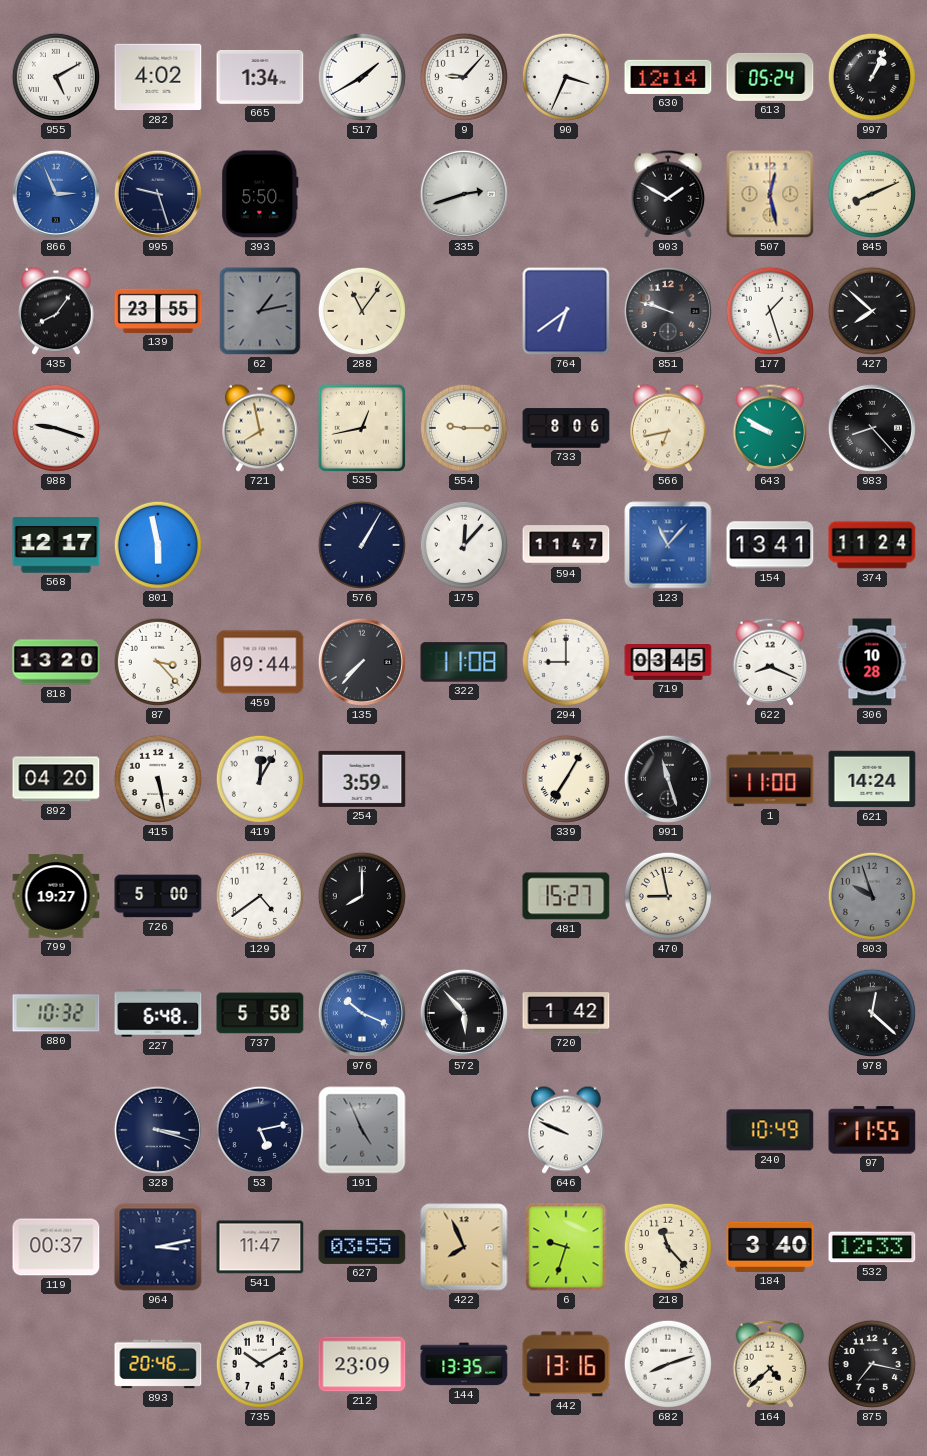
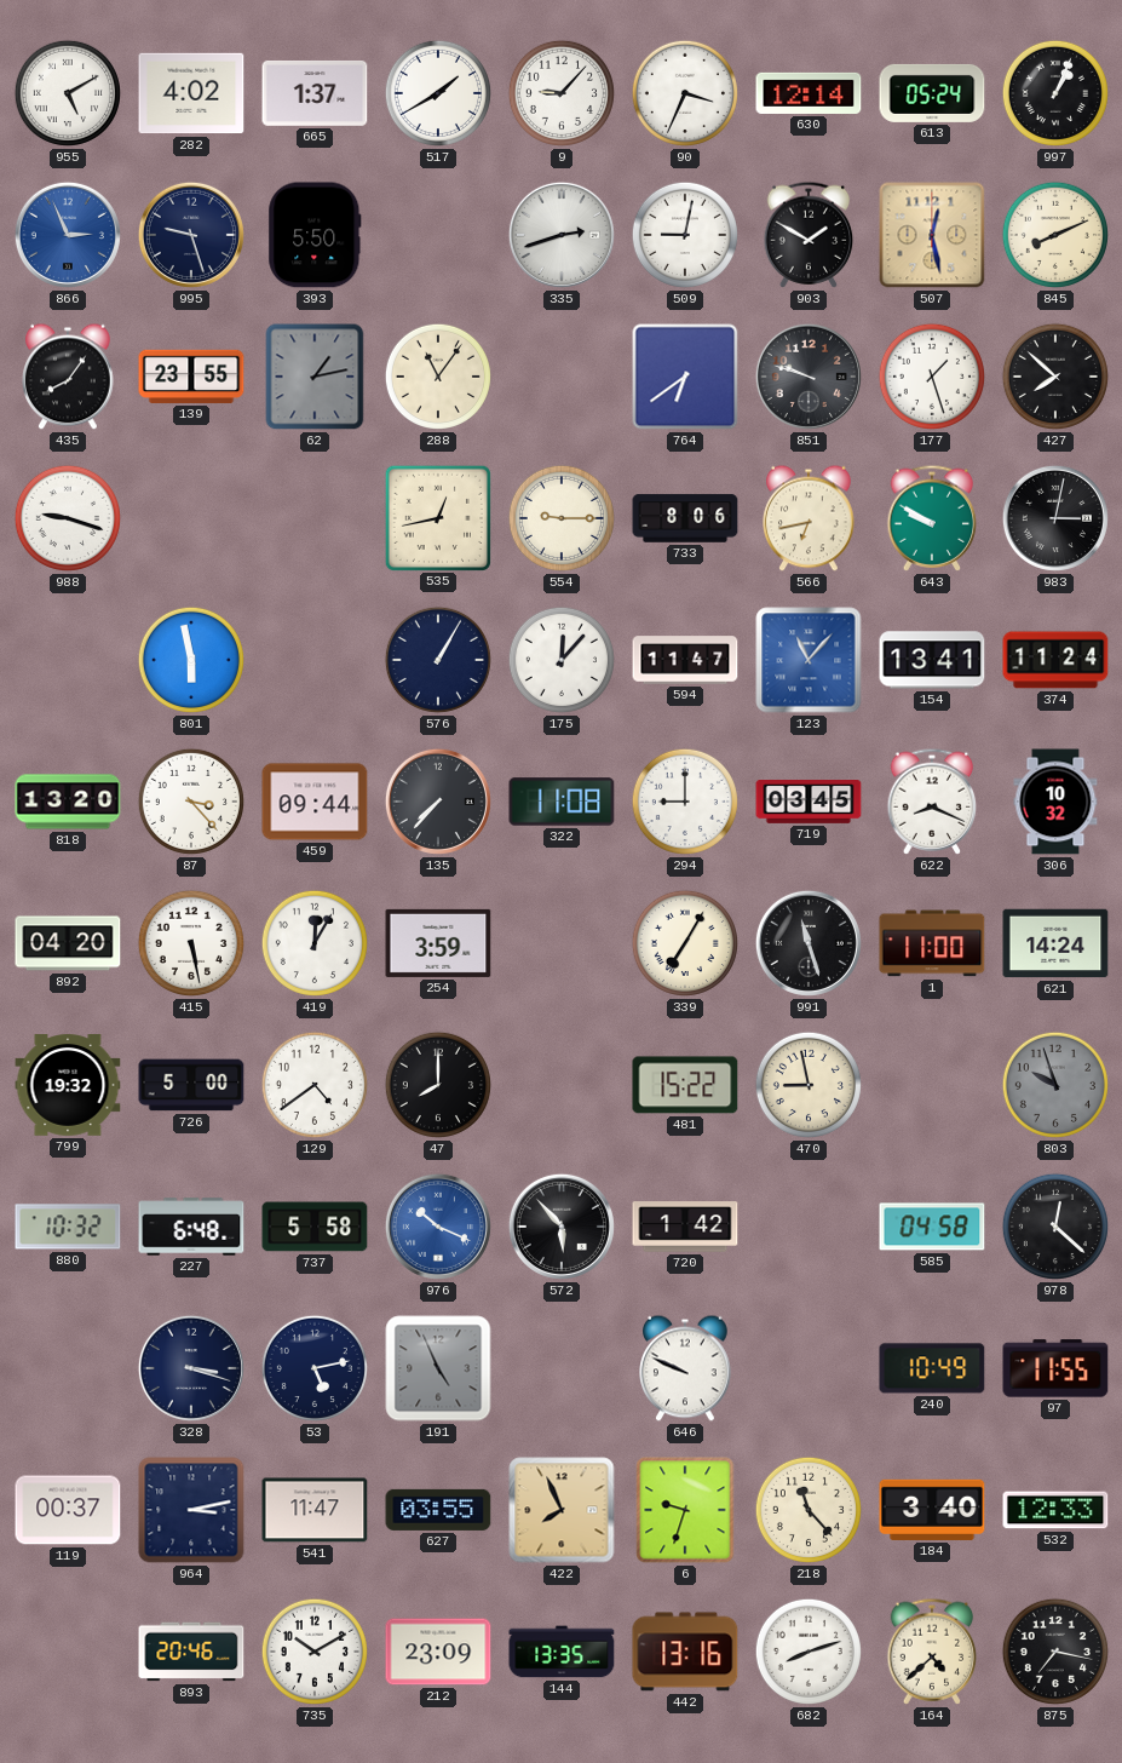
665: 1:34 -> 1:37
509: none -> 9:02
721: 7:58 -> none
983: 8:23 -> 3:02
568: 12:17 -> none
306: 10:28 -> 10:32
799: 19:27 -> 19:32
481: 15:27 -> 15:22
585: none -> 04:58
